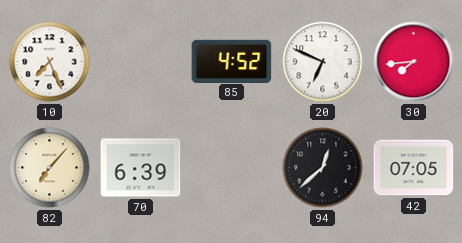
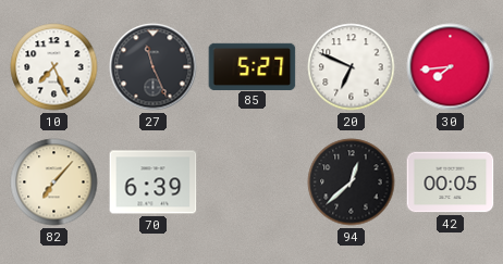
27: none -> 11:26
85: 4:52 -> 5:27
42: 07:05 -> 00:05
